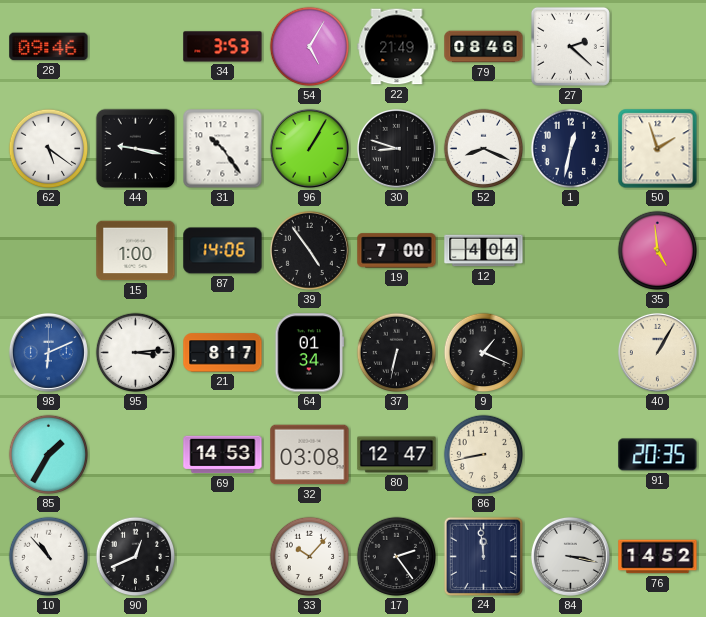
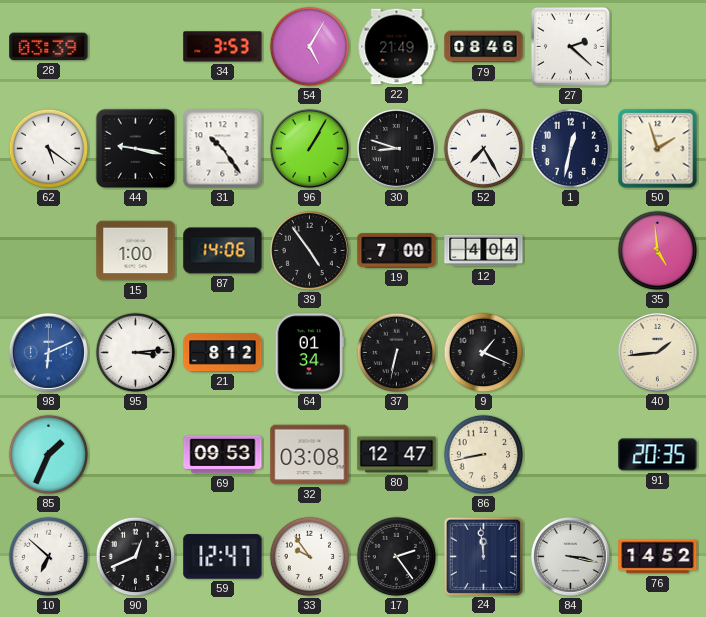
28: 09:46 -> 03:39
52: 8:19 -> 7:25
21: 8:17 -> 8:12
40: 1:05 -> 1:44
85: 1:35 -> 1:34
69: 14:53 -> 09:53
10: 10:53 -> 6:52
59: none -> 12:47
33: 10:07 -> 9:54
